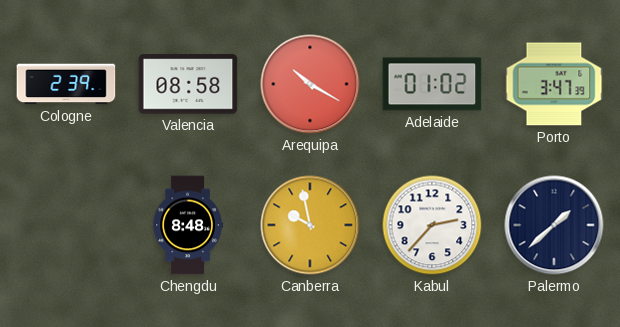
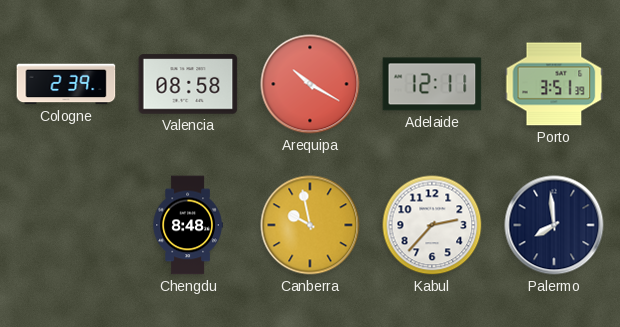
Adelaide: 01:02 -> 12:11
Porto: 3:47 -> 3:51
Palermo: 1:38 -> 7:59
